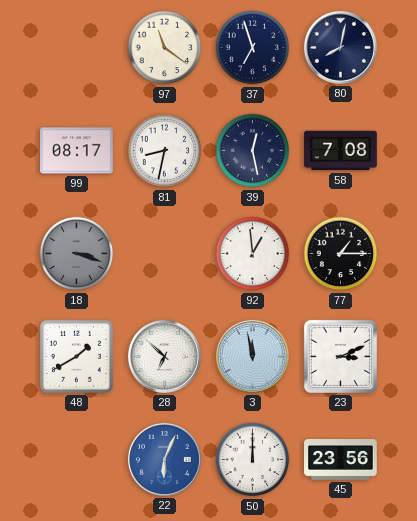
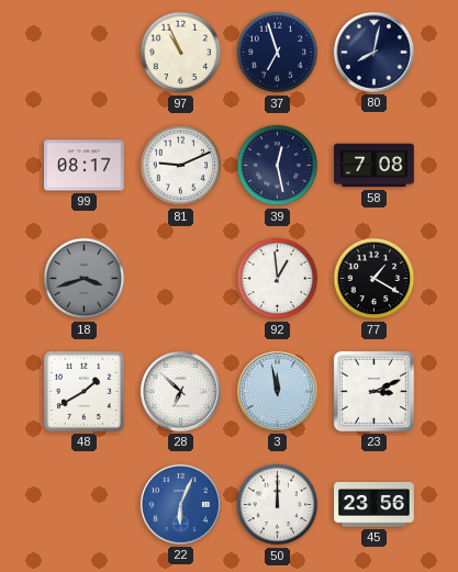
97: 11:21 -> 10:56
81: 8:32 -> 9:11
18: 3:18 -> 3:42
77: 1:15 -> 1:20
